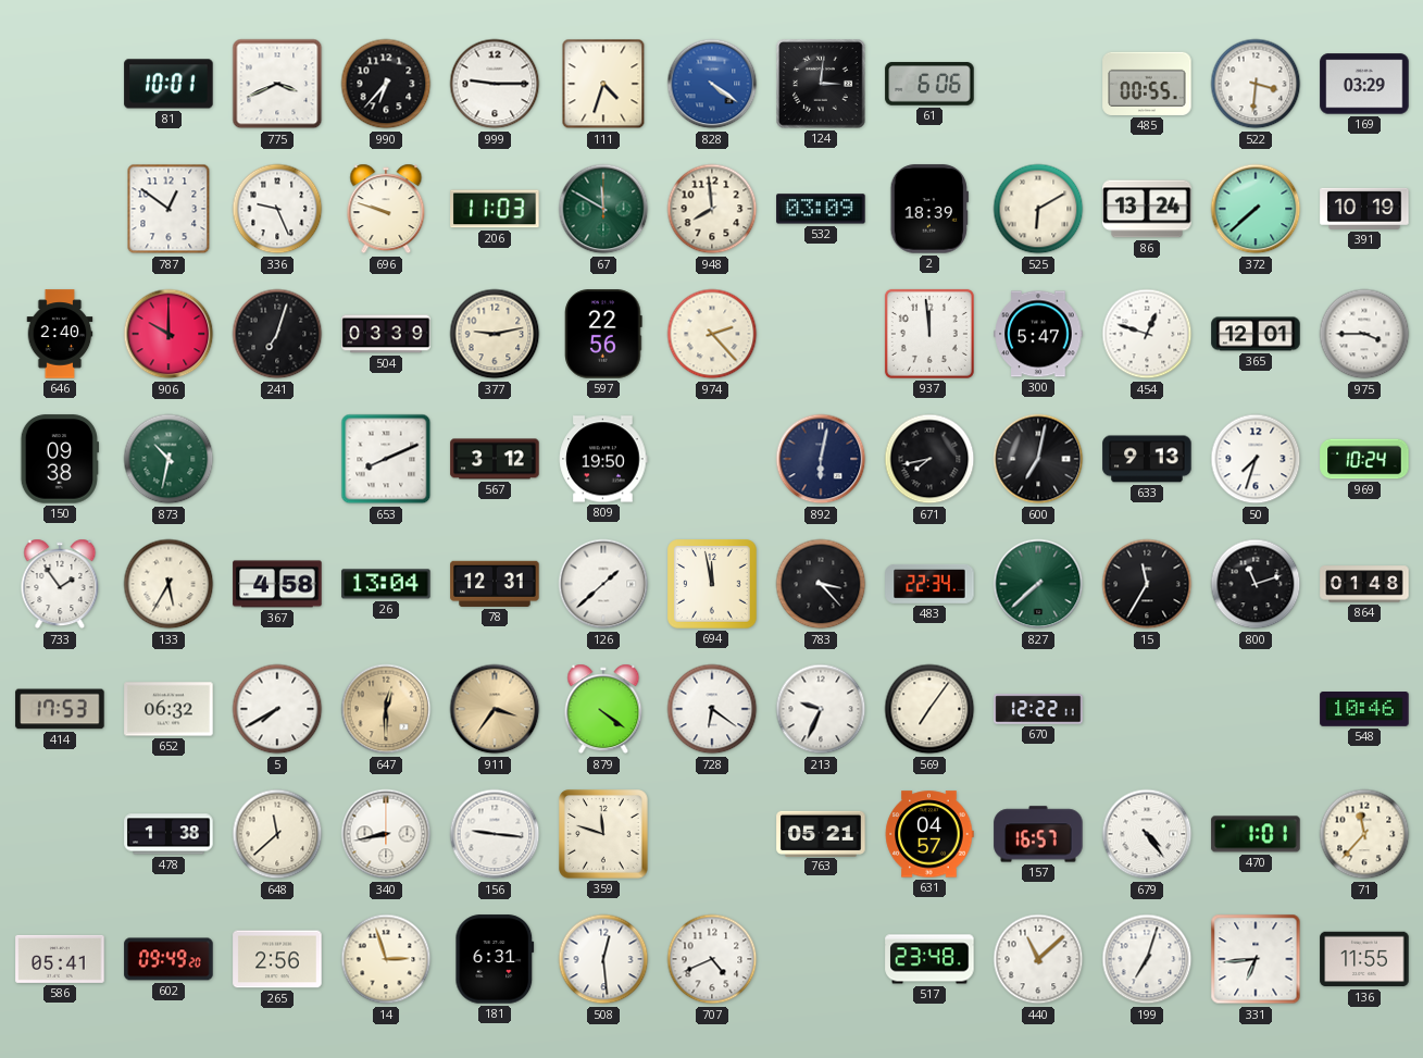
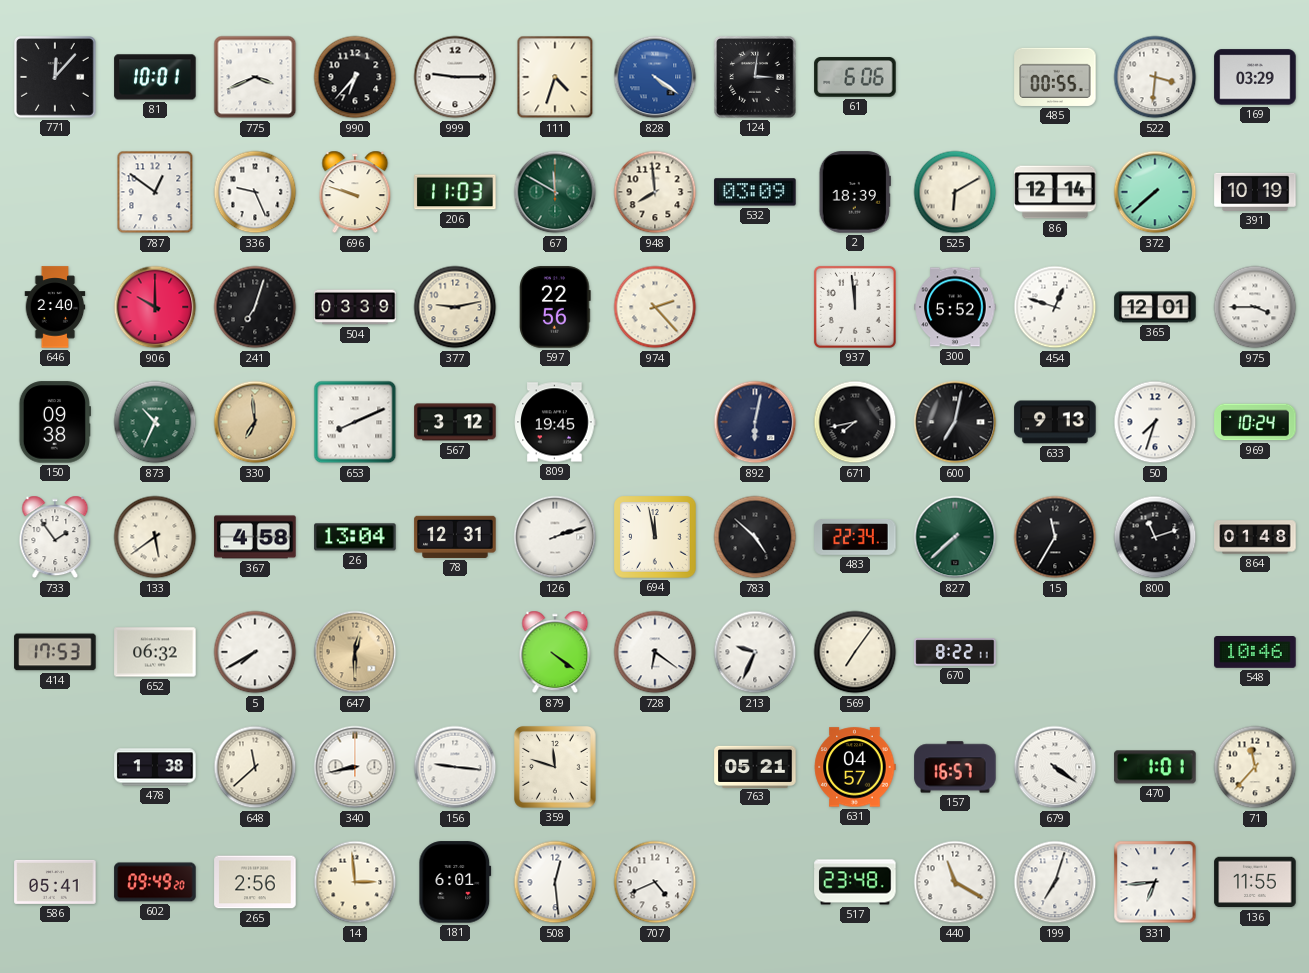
771: none -> 12:07
86: 13:24 -> 12:14
300: 5:47 -> 5:52
873: 10:32 -> 10:34
330: none -> 6:59
809: 19:50 -> 19:45
133: 5:35 -> 5:39
126: 1:38 -> 2:12
783: 3:23 -> 4:52
911: 3:36 -> none
670: 12:22 -> 8:22
679: 4:24 -> 4:21
14: 2:57 -> 2:59
181: 6:31 -> 6:01
440: 11:08 -> 11:20
